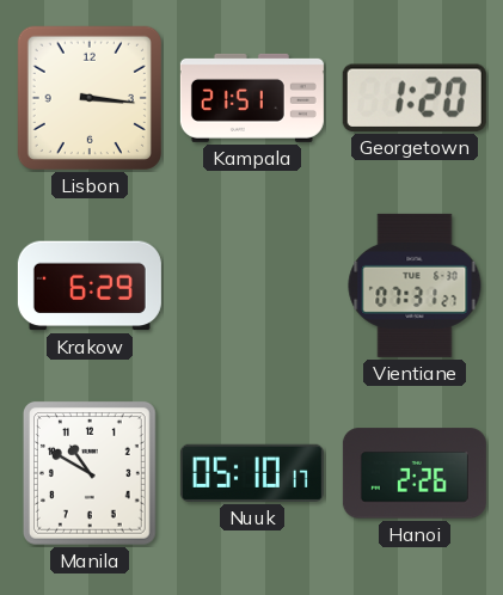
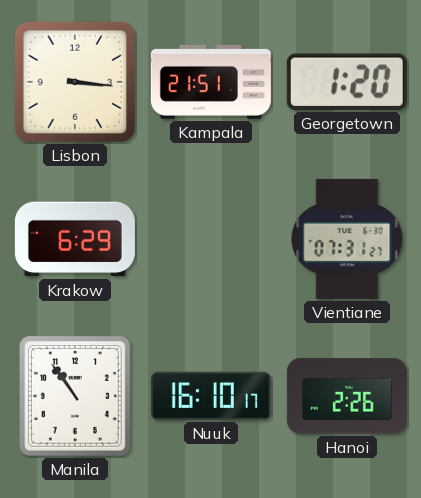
Manila: 10:50 -> 10:54
Nuuk: 05:10 -> 16:10
